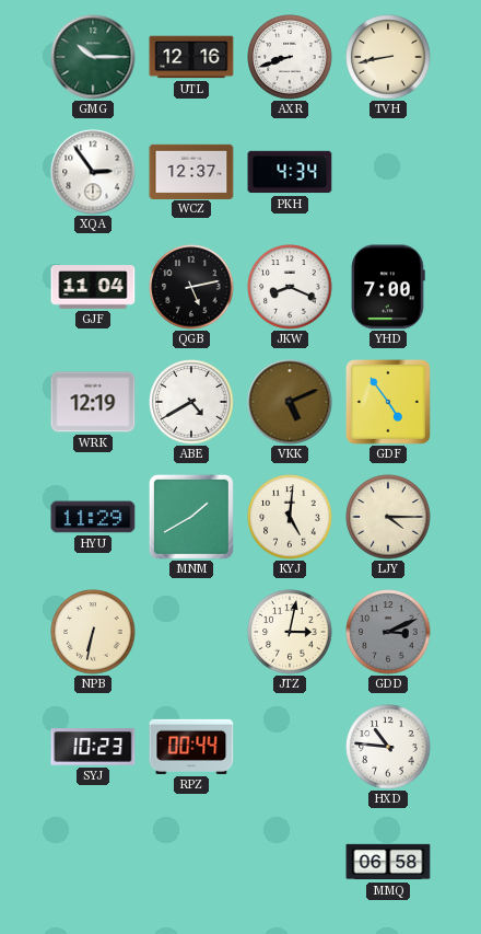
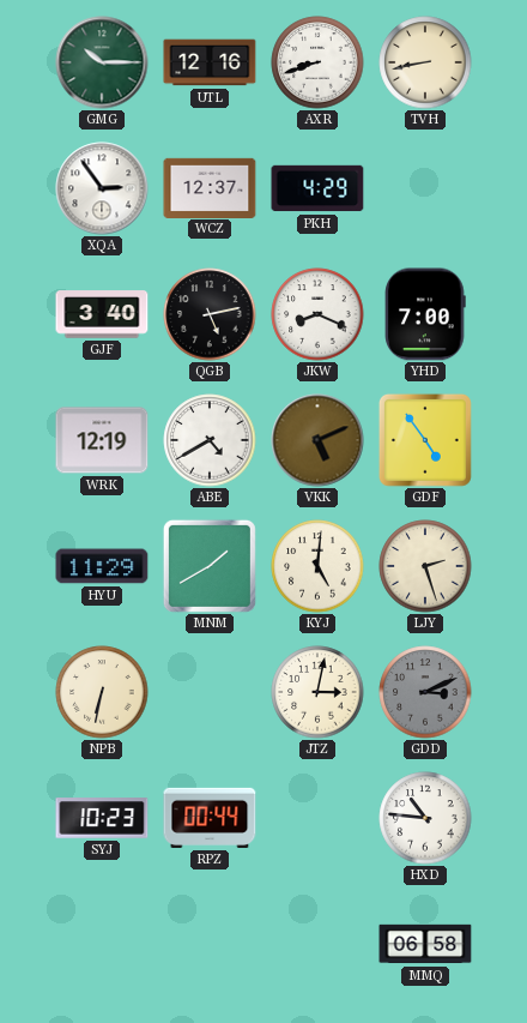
PKH: 4:34 -> 4:29
GJF: 11:04 -> 3:40
LJY: 4:15 -> 2:27
